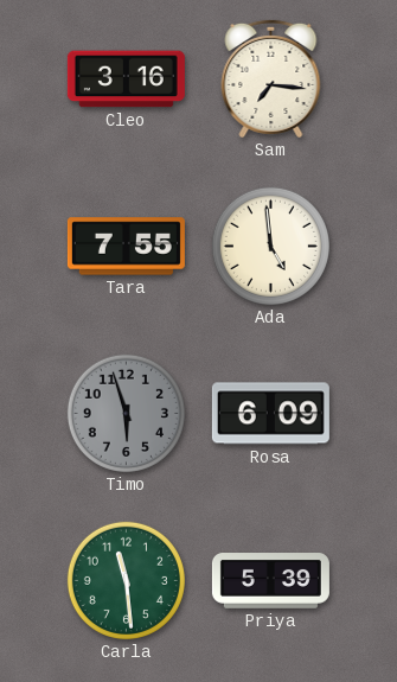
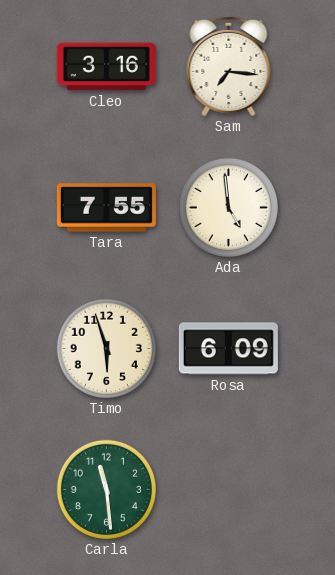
Timo dial: grey -> cream
Priya: 5:39 -> none
